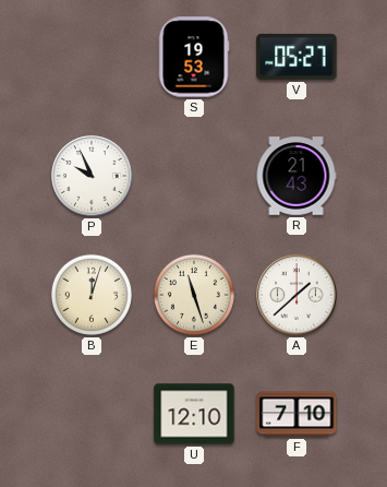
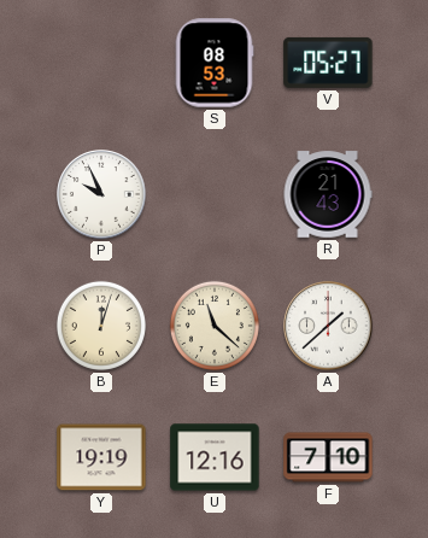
S: 19:53 -> 08:53
E: 11:27 -> 11:22
Y: none -> 19:19
U: 12:10 -> 12:16
